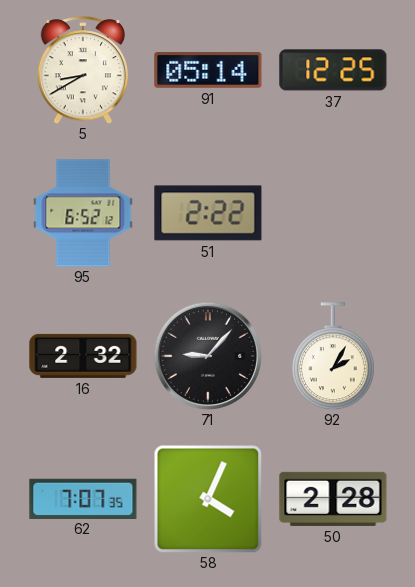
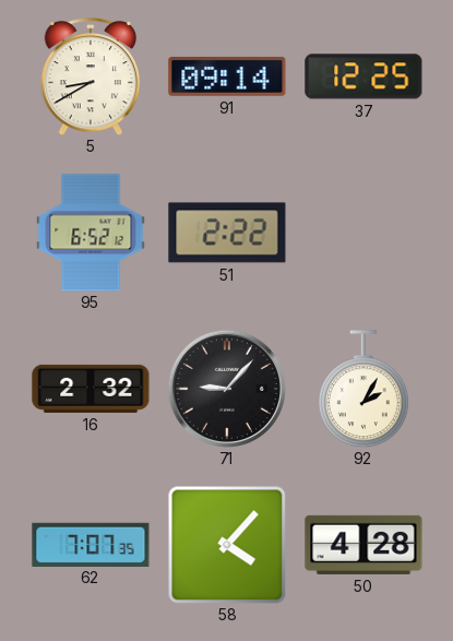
91: 05:14 -> 09:14
58: 4:04 -> 4:07
50: 2:28 -> 4:28
